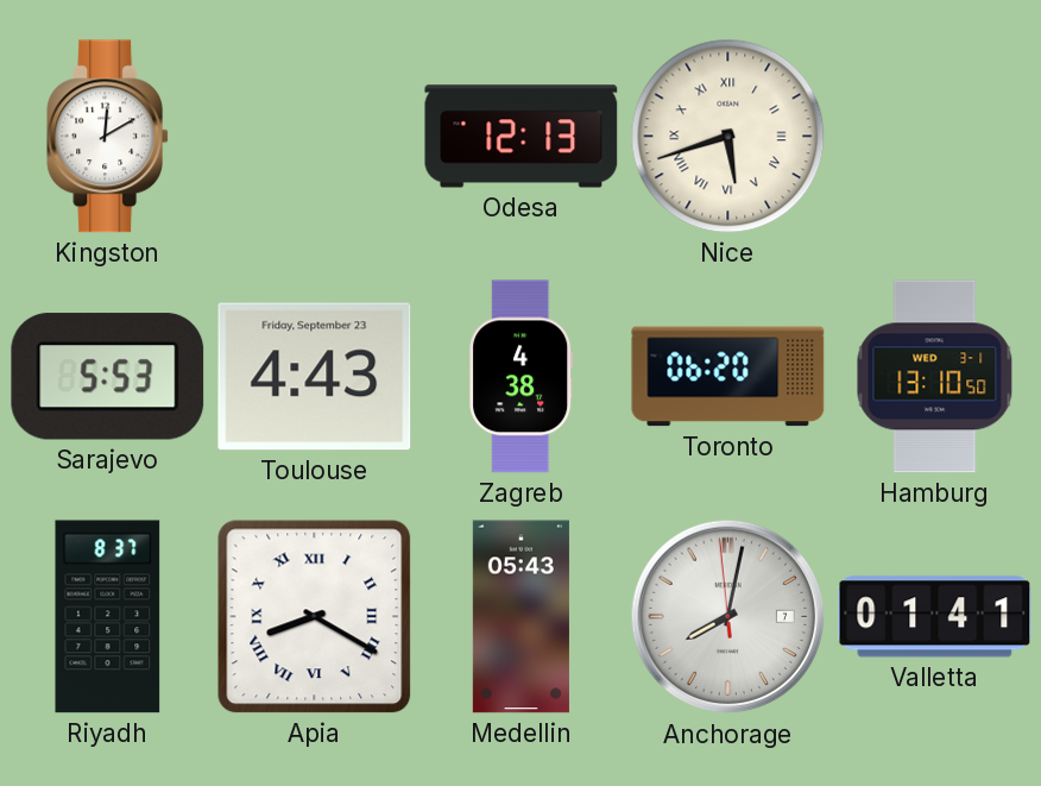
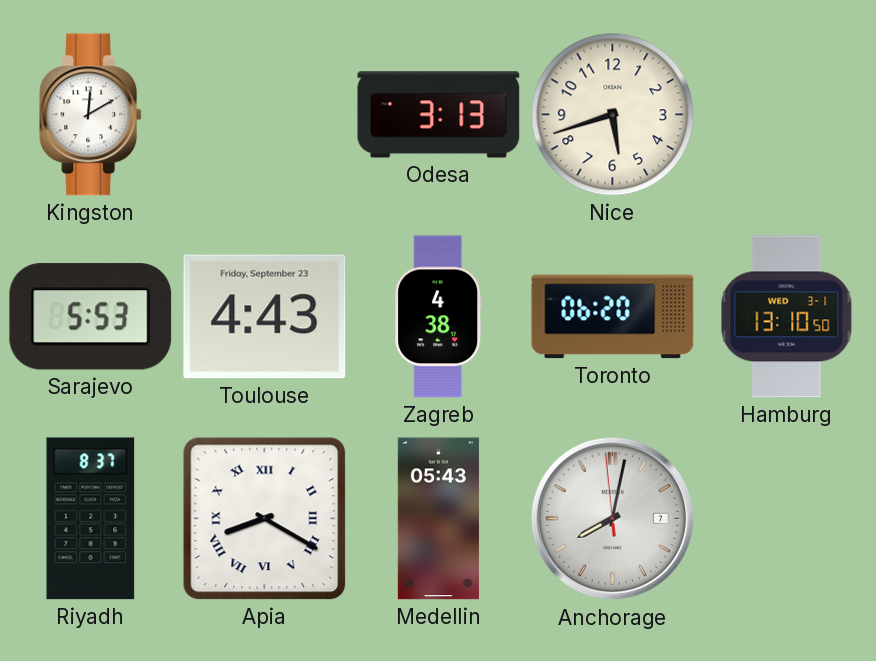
Odesa: 12:13 -> 3:13
Nice numerals: Roman -> Arabic
Valletta: 01:41 -> none
